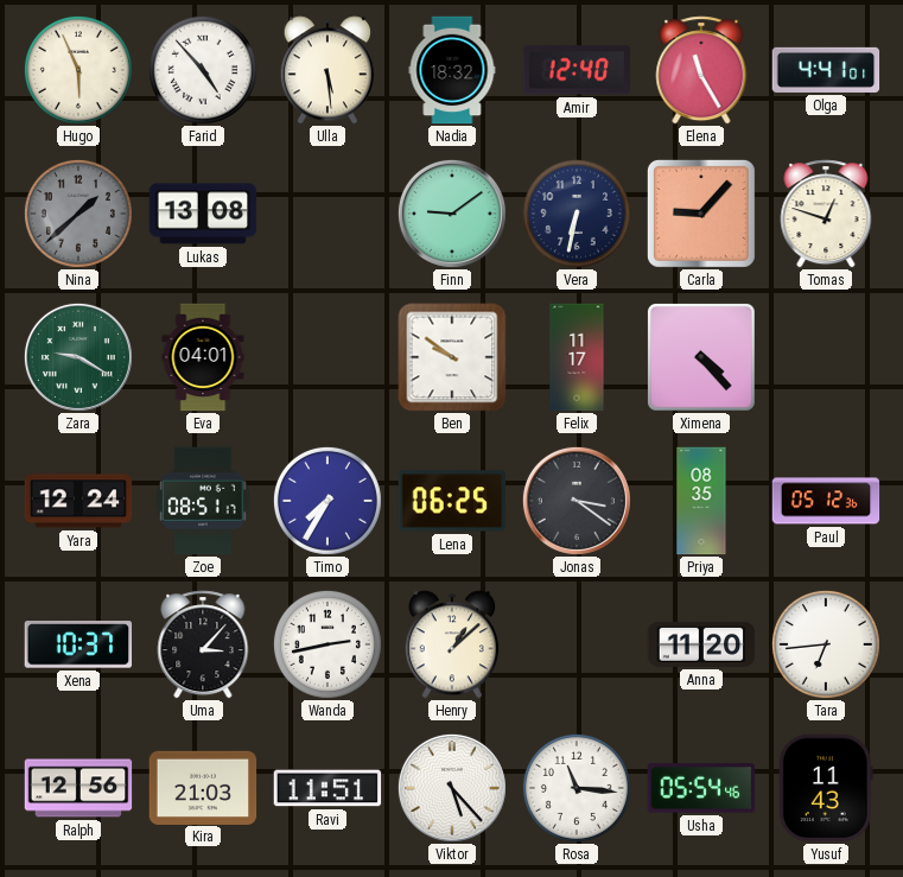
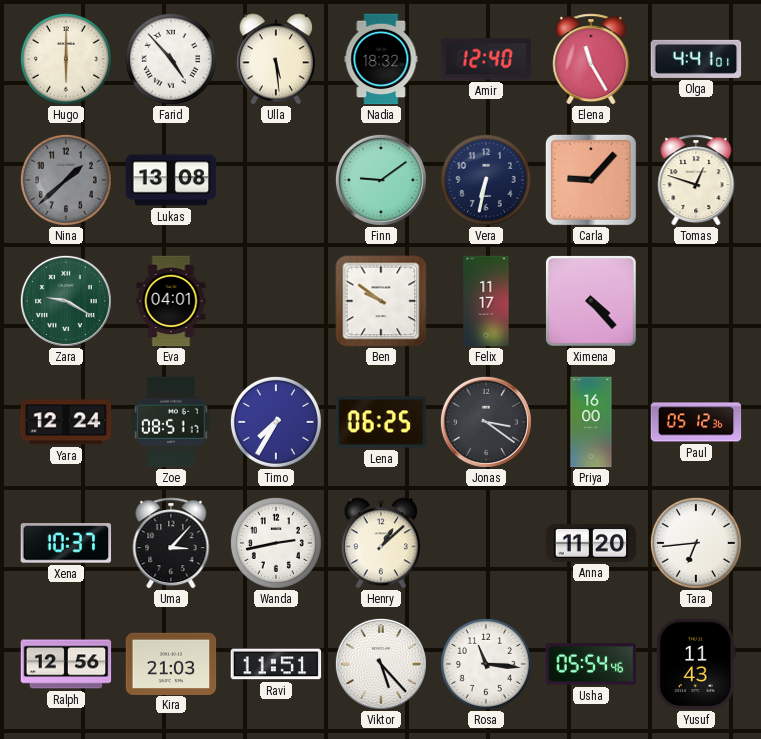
Hugo: 5:56 -> 6:00
Priya: 08:35 -> 16:00
